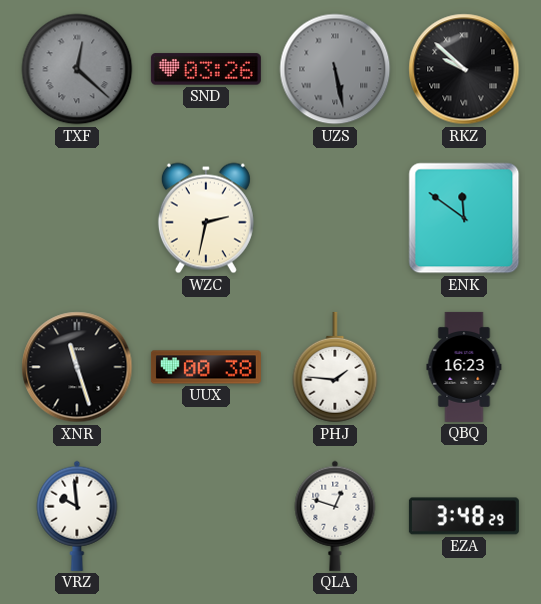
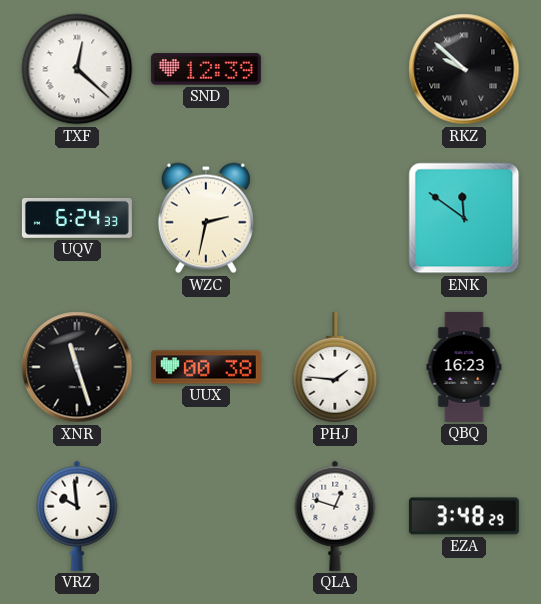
TXF dial: grey -> white
SND: 03:26 -> 12:39
UZS: 5:28 -> none
UQV: none -> 6:24
